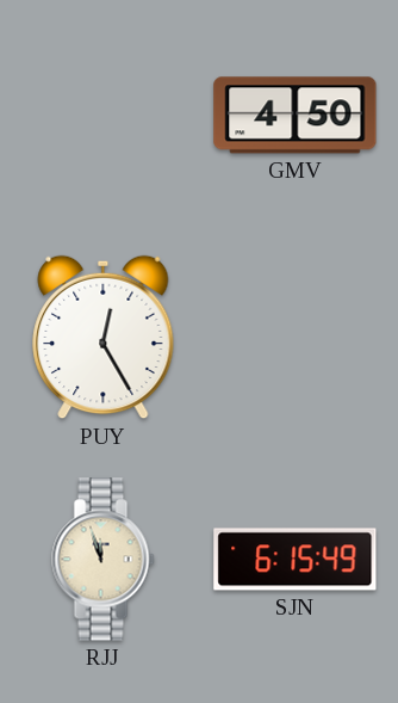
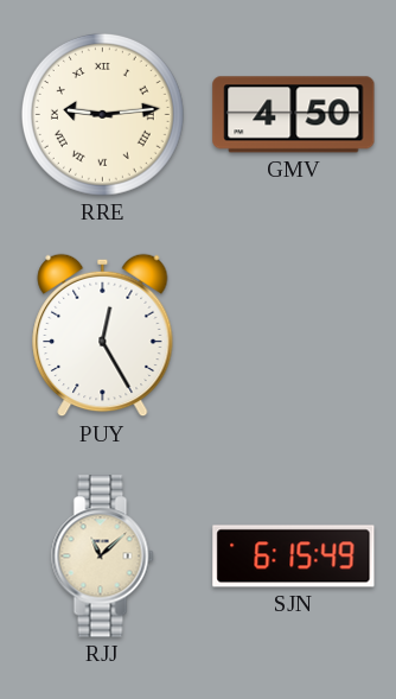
RRE: none -> 9:14
RJJ: 11:57 -> 11:08
